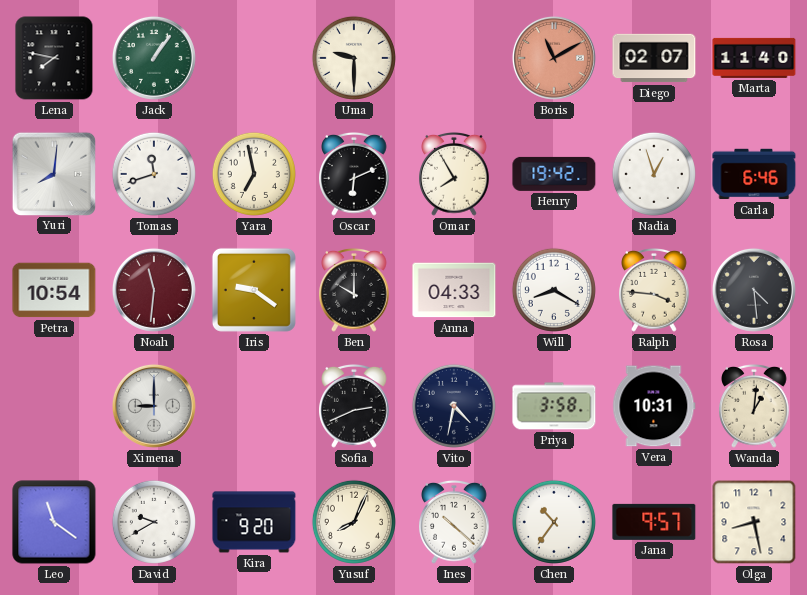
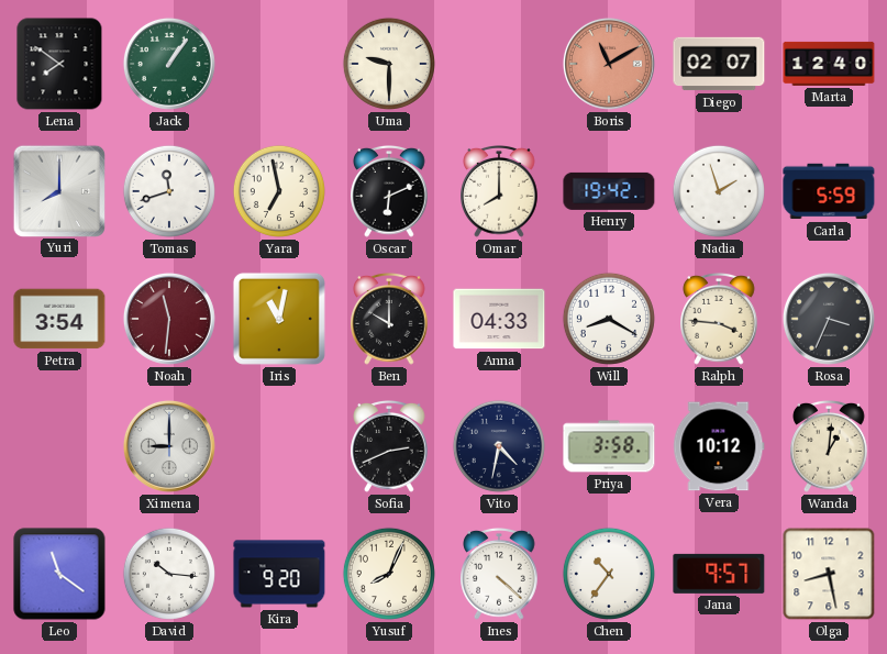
Lena: 7:47 -> 7:51
Marta: 11:40 -> 12:40
Yuri: 8:01 -> 8:00
Omar: 7:55 -> 8:00
Nadia: 12:57 -> 1:57
Carla: 6:46 -> 5:59
Petra: 10:54 -> 3:54
Iris: 9:21 -> 11:02
Rosa: 4:29 -> 3:34
Vera: 10:31 -> 10:12
David: 9:40 -> 10:16
Ines: 10:22 -> 4:22
